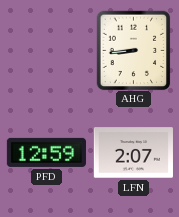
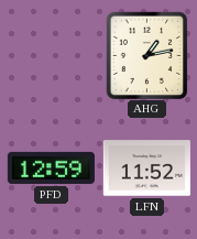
AHG: 8:44 -> 1:13
LFN: 2:07 -> 11:52
